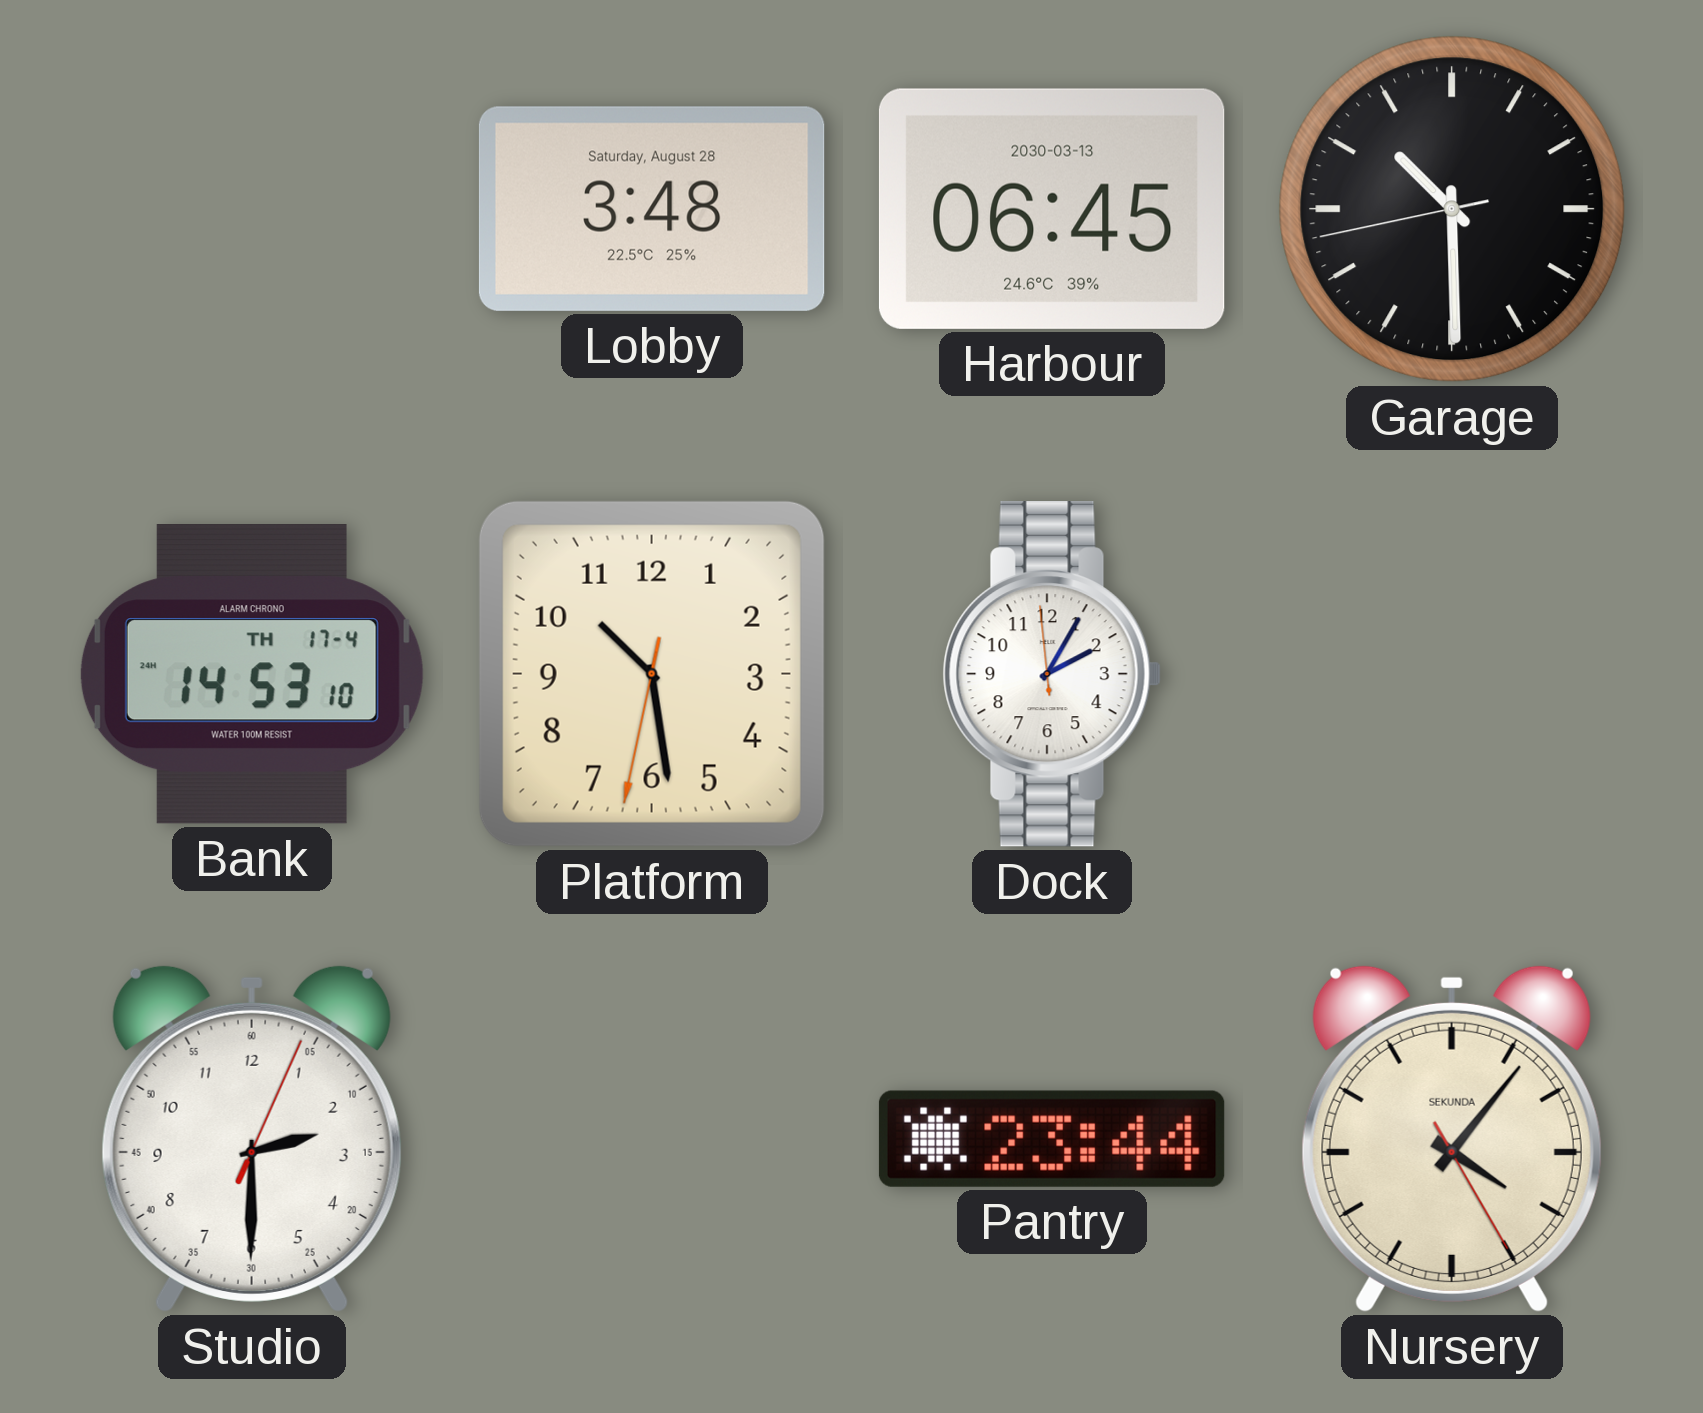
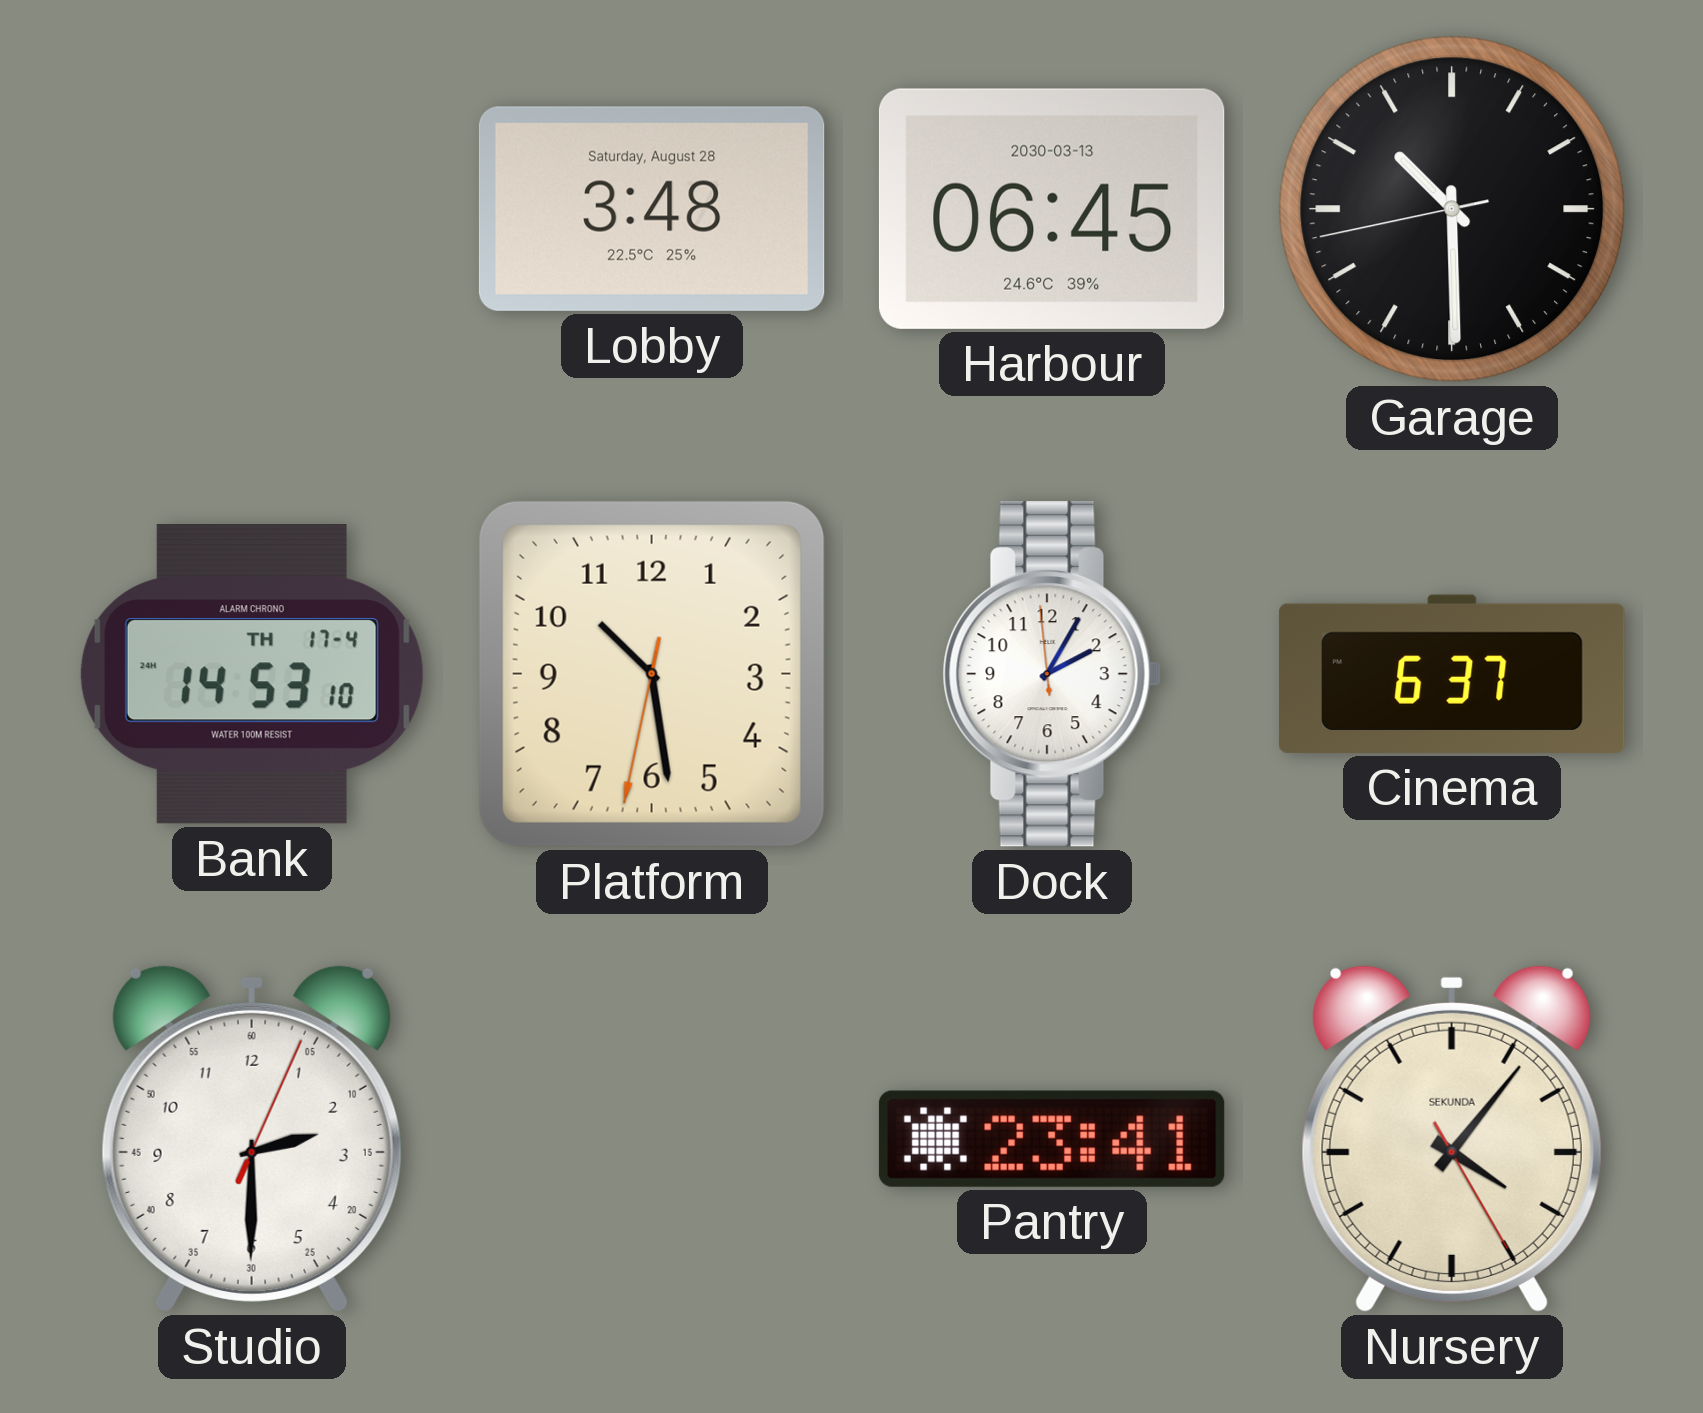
Cinema: none -> 6:37
Pantry: 23:44 -> 23:41
